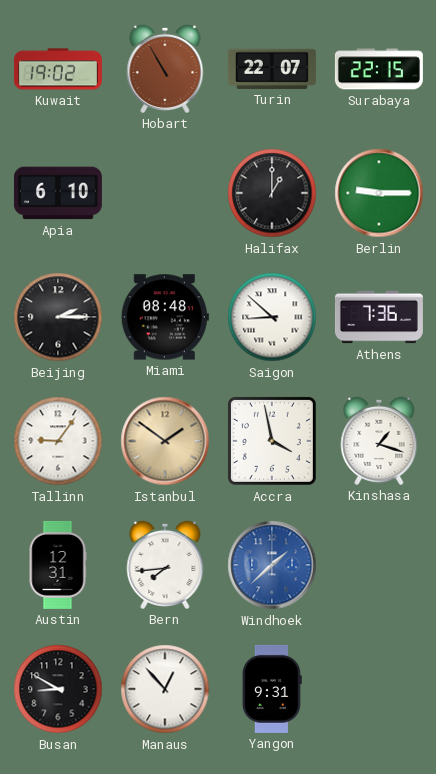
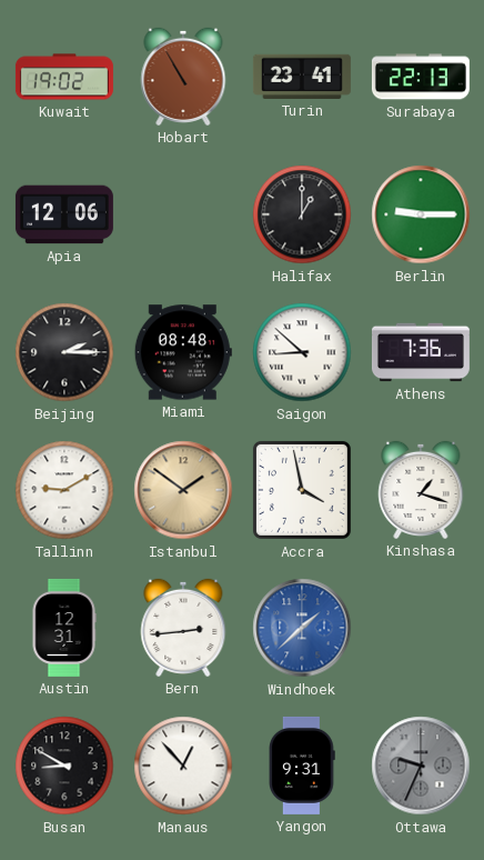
Turin: 22:07 -> 23:41
Surabaya: 22:15 -> 22:13
Apia: 6:10 -> 12:06
Tallinn: 9:06 -> 9:10
Bern: 7:44 -> 2:44
Ottawa: none -> 9:34
